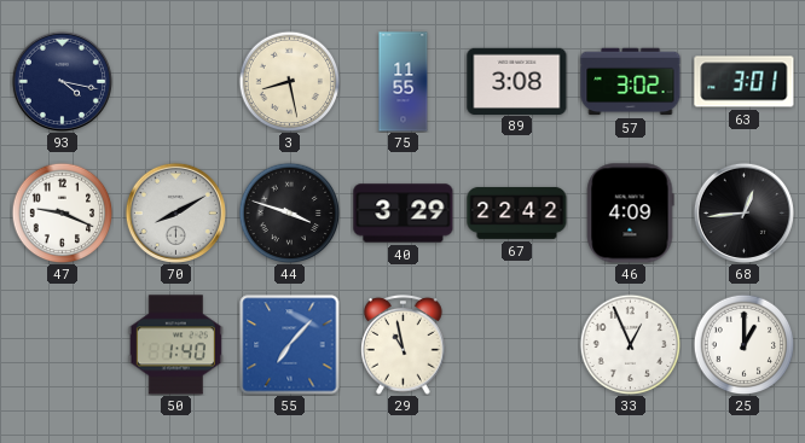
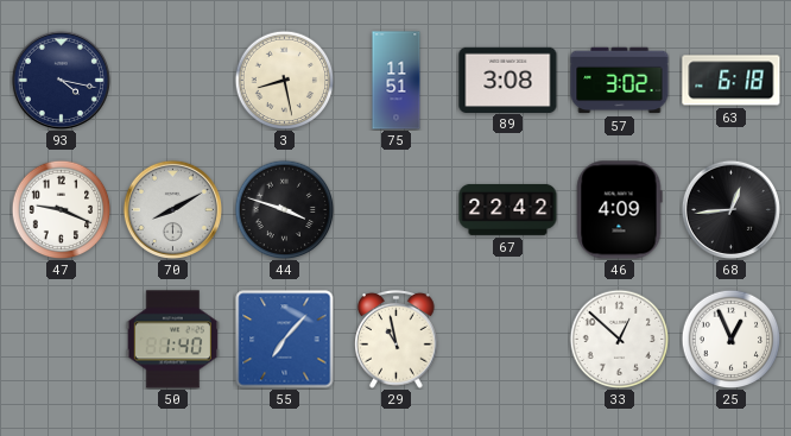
75: 11:55 -> 11:51
63: 3:01 -> 6:18
40: 3:29 -> none
33: 12:56 -> 12:52
25: 1:00 -> 12:56
